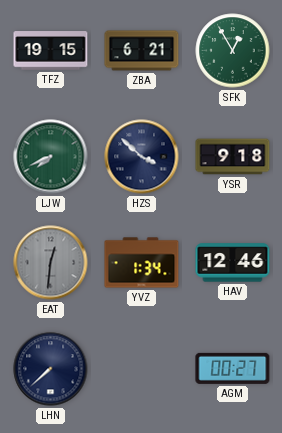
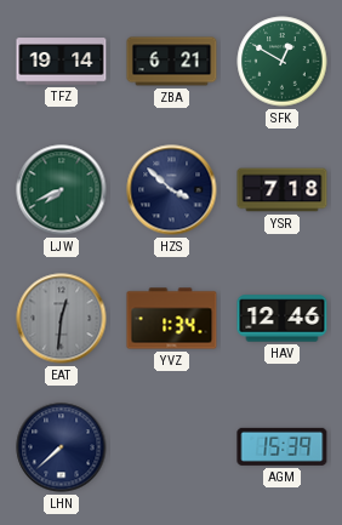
TFZ: 19:15 -> 19:14
SFK: 12:55 -> 12:50
YSR: 9:18 -> 7:18
AGM: 00:27 -> 15:39
